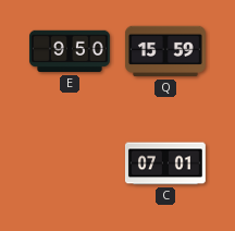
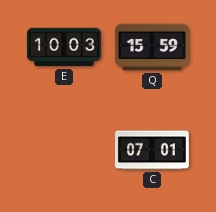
E: 9:50 -> 10:03
